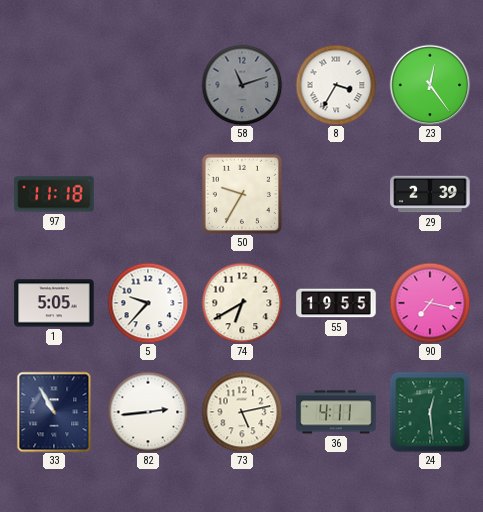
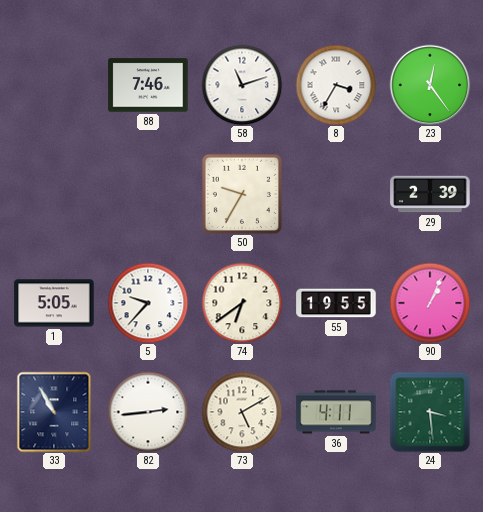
88: none -> 7:46
58 dial: grey -> white
97: 11:18 -> none
74: 6:40 -> 6:39
90: 7:17 -> 1:04
73: 5:13 -> 5:10
24: 12:29 -> 3:29
